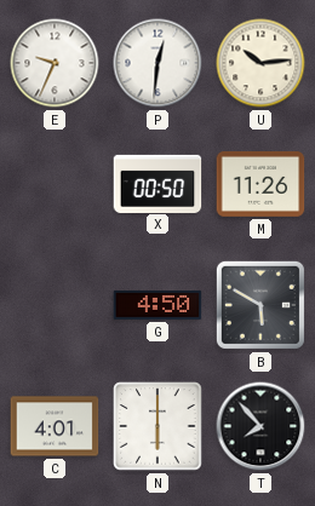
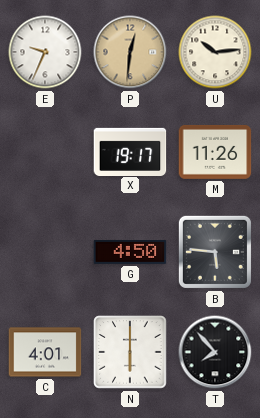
P dial: white -> champagne
X: 00:50 -> 19:17
B: 5:50 -> 5:46
